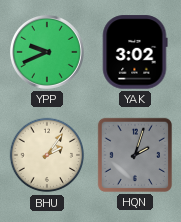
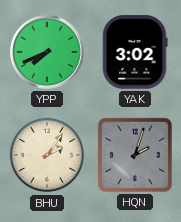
YPP: 9:41 -> 7:41
